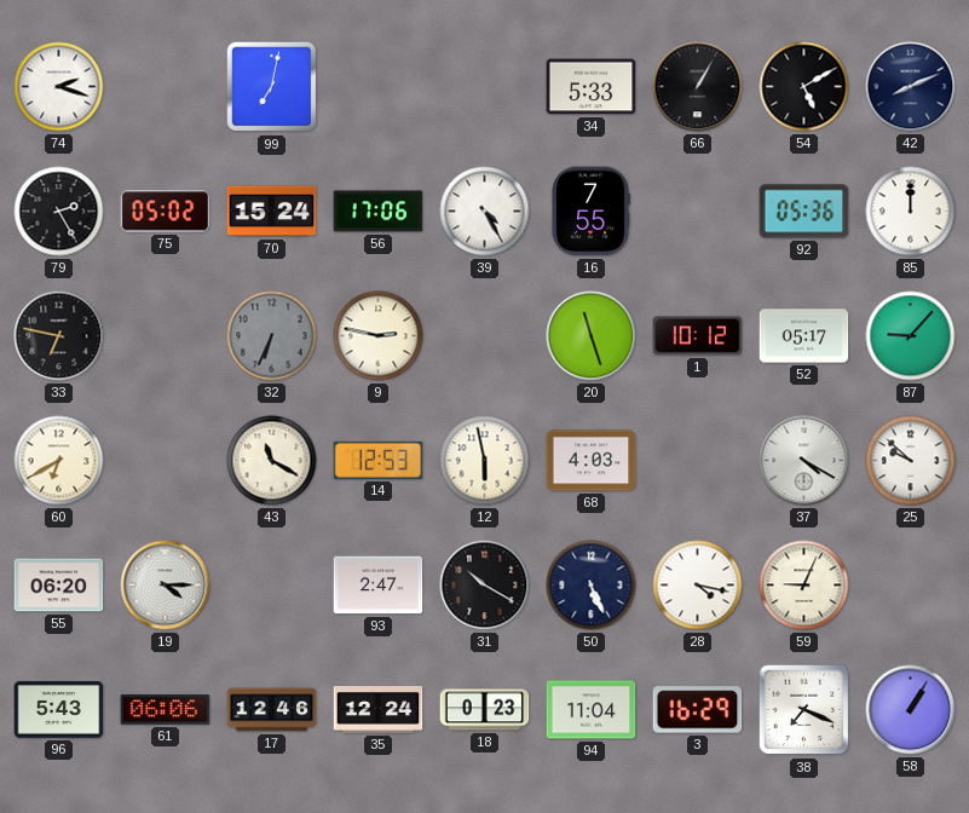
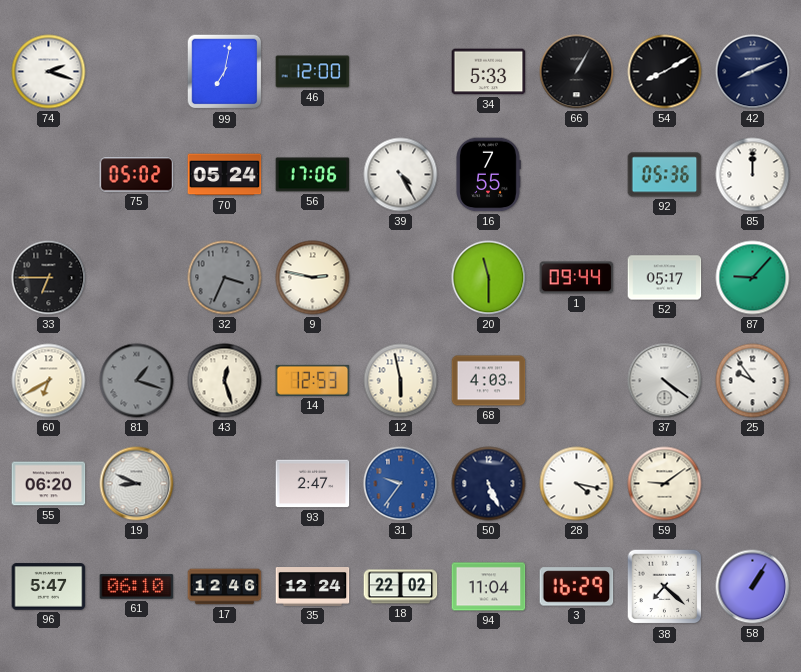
46: none -> 12:00
54: 5:10 -> 8:10
79: 2:25 -> none
70: 15:24 -> 05:24
33: 6:47 -> 6:45
32: 6:34 -> 3:34
20: 11:27 -> 11:30
1: 10:12 -> 09:44
81: none -> 1:18
43: 11:20 -> 12:27
37: 4:20 -> 4:21
25: 9:52 -> 9:54
19: 4:15 -> 8:49
31: 10:20 -> 9:36
31 dial: black -> blue
59: 9:04 -> 9:09
96: 5:43 -> 5:47
61: 06:06 -> 06:10
18: 0:23 -> 22:02
38: 7:19 -> 7:22
